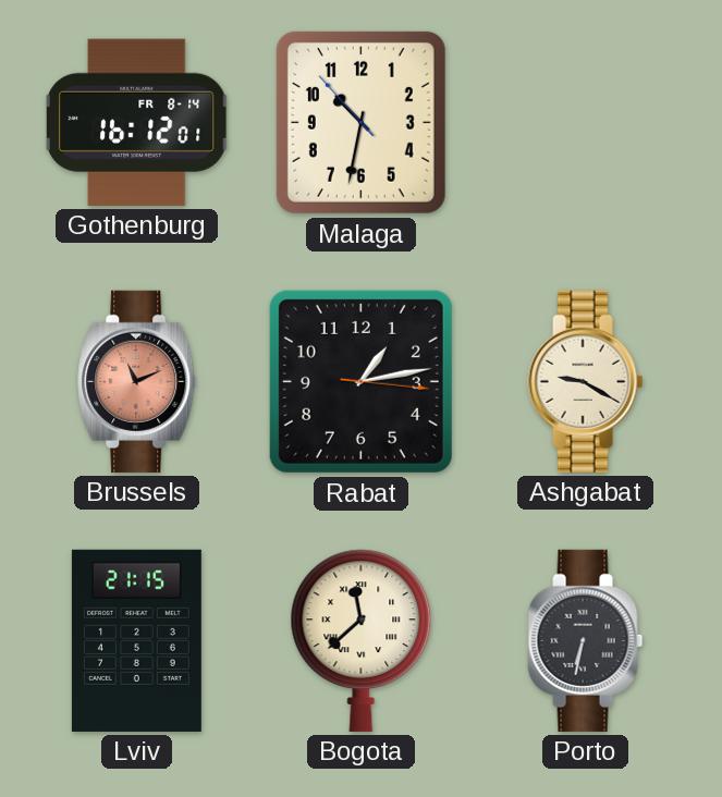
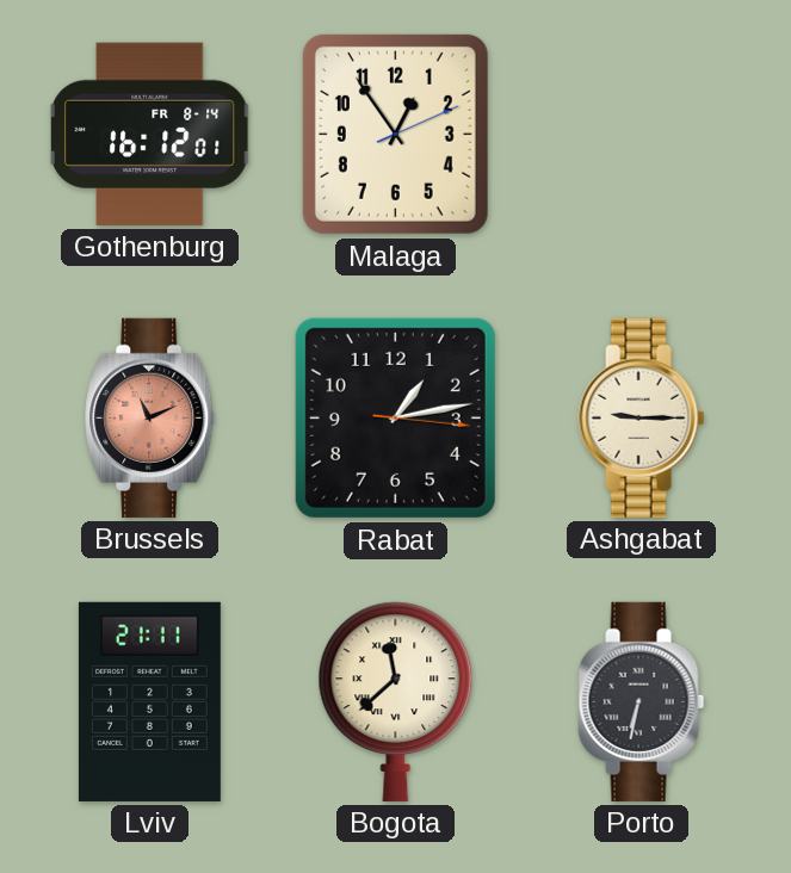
Malaga: 10:31 -> 12:54
Ashgabat: 9:20 -> 9:15
Lviv: 21:15 -> 21:11
